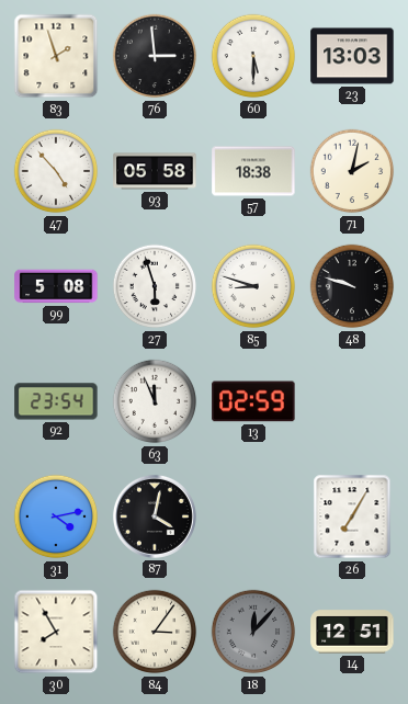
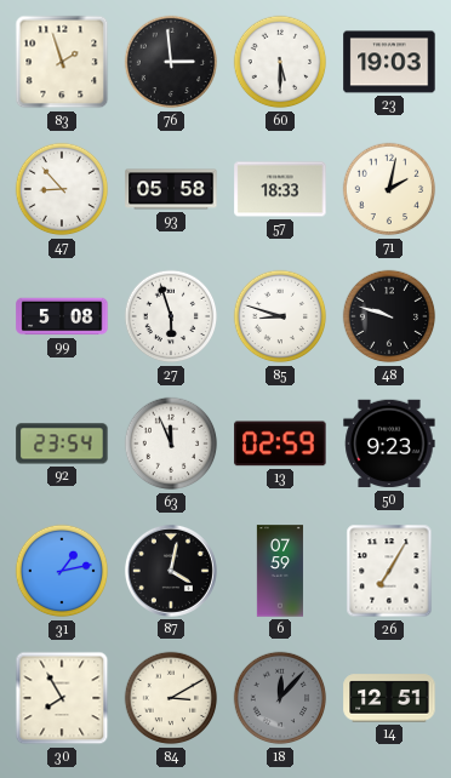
23: 13:03 -> 19:03
47: 4:53 -> 8:53
57: 18:38 -> 18:33
50: none -> 9:23
31: 4:13 -> 1:13
6: none -> 07:59
84: 3:06 -> 3:10
